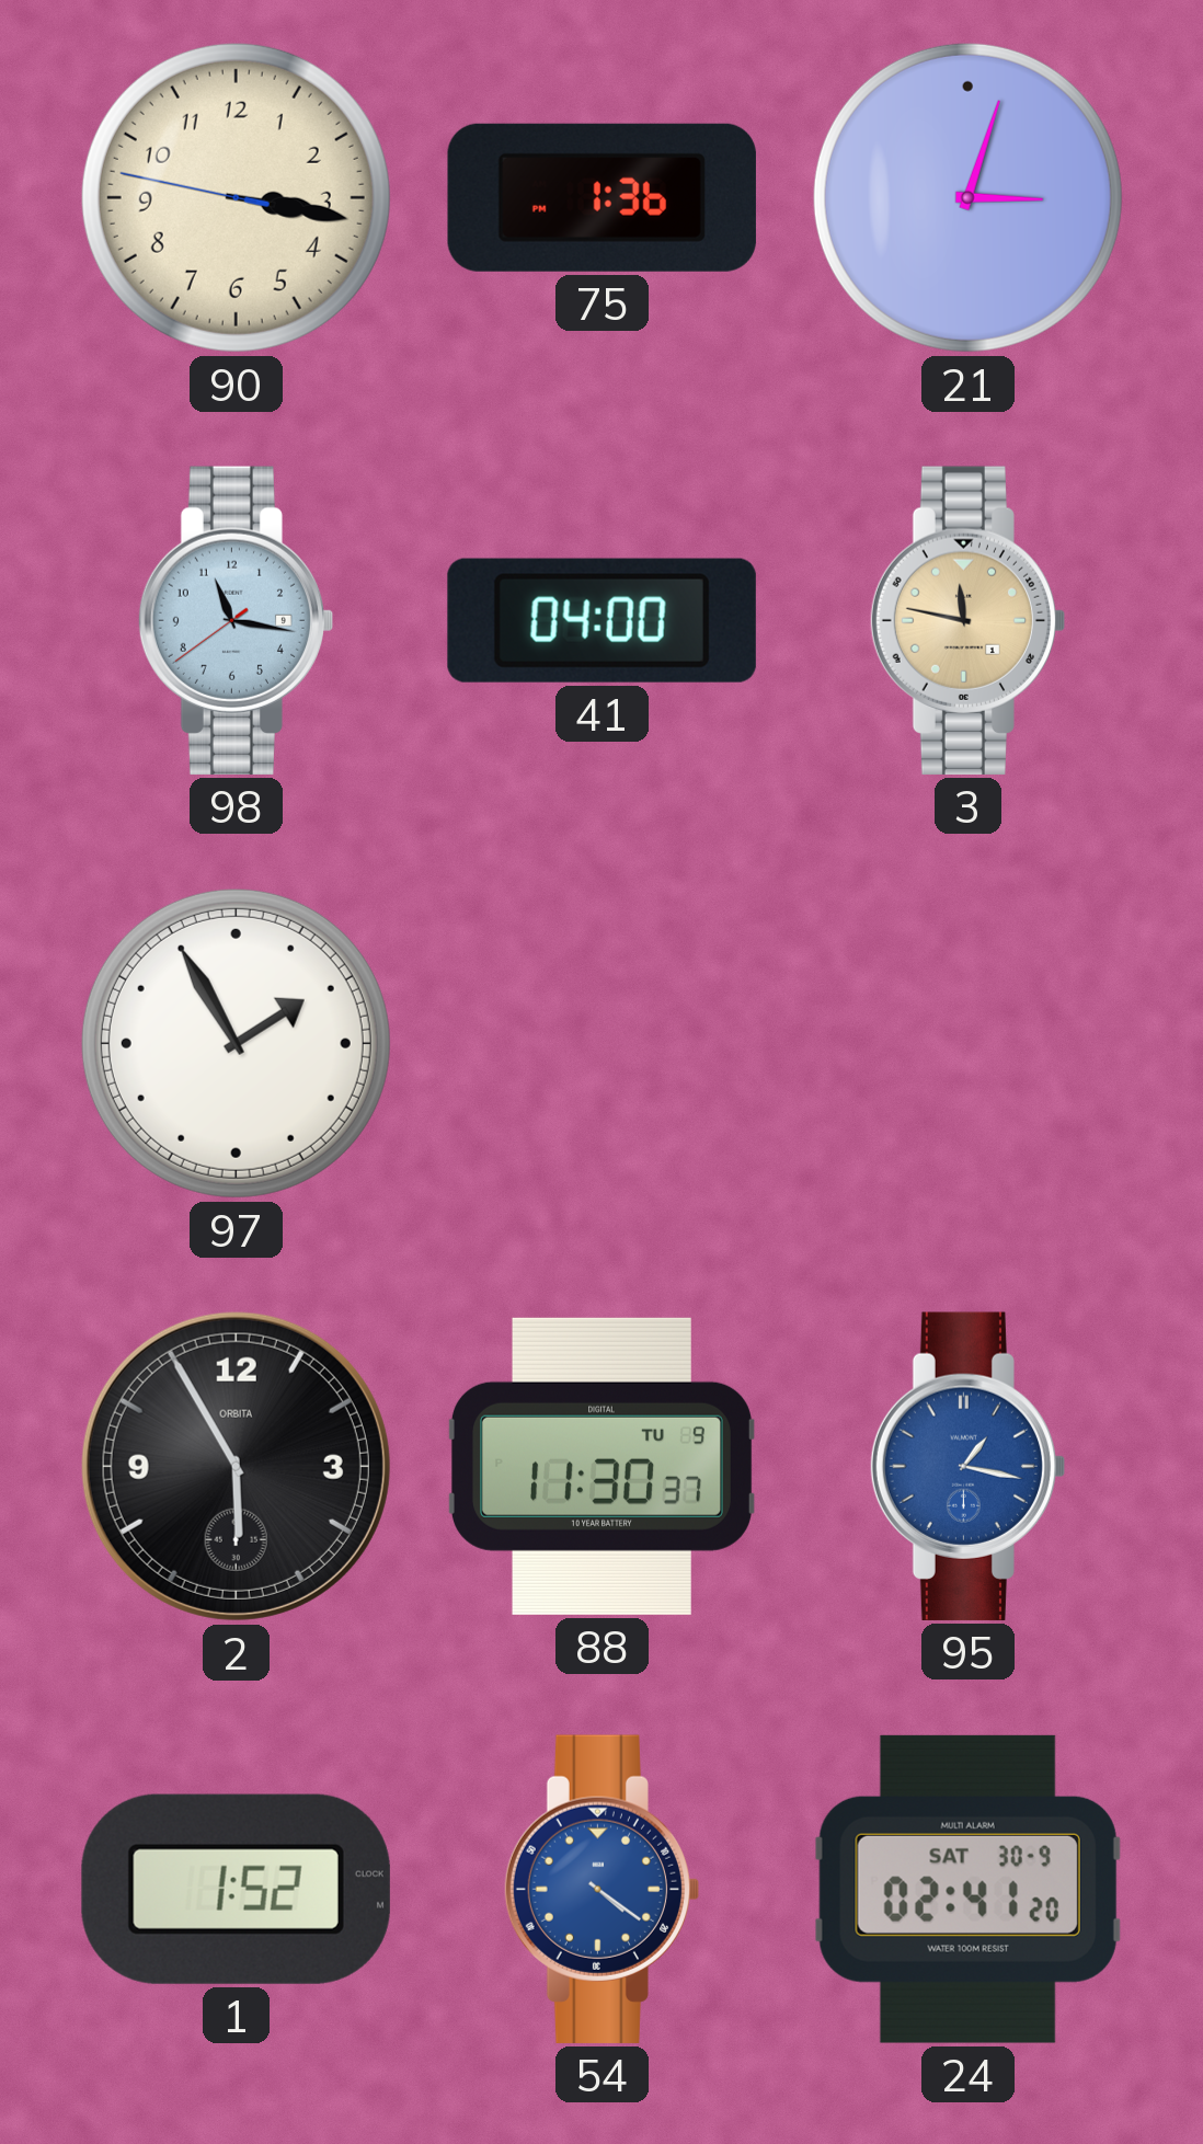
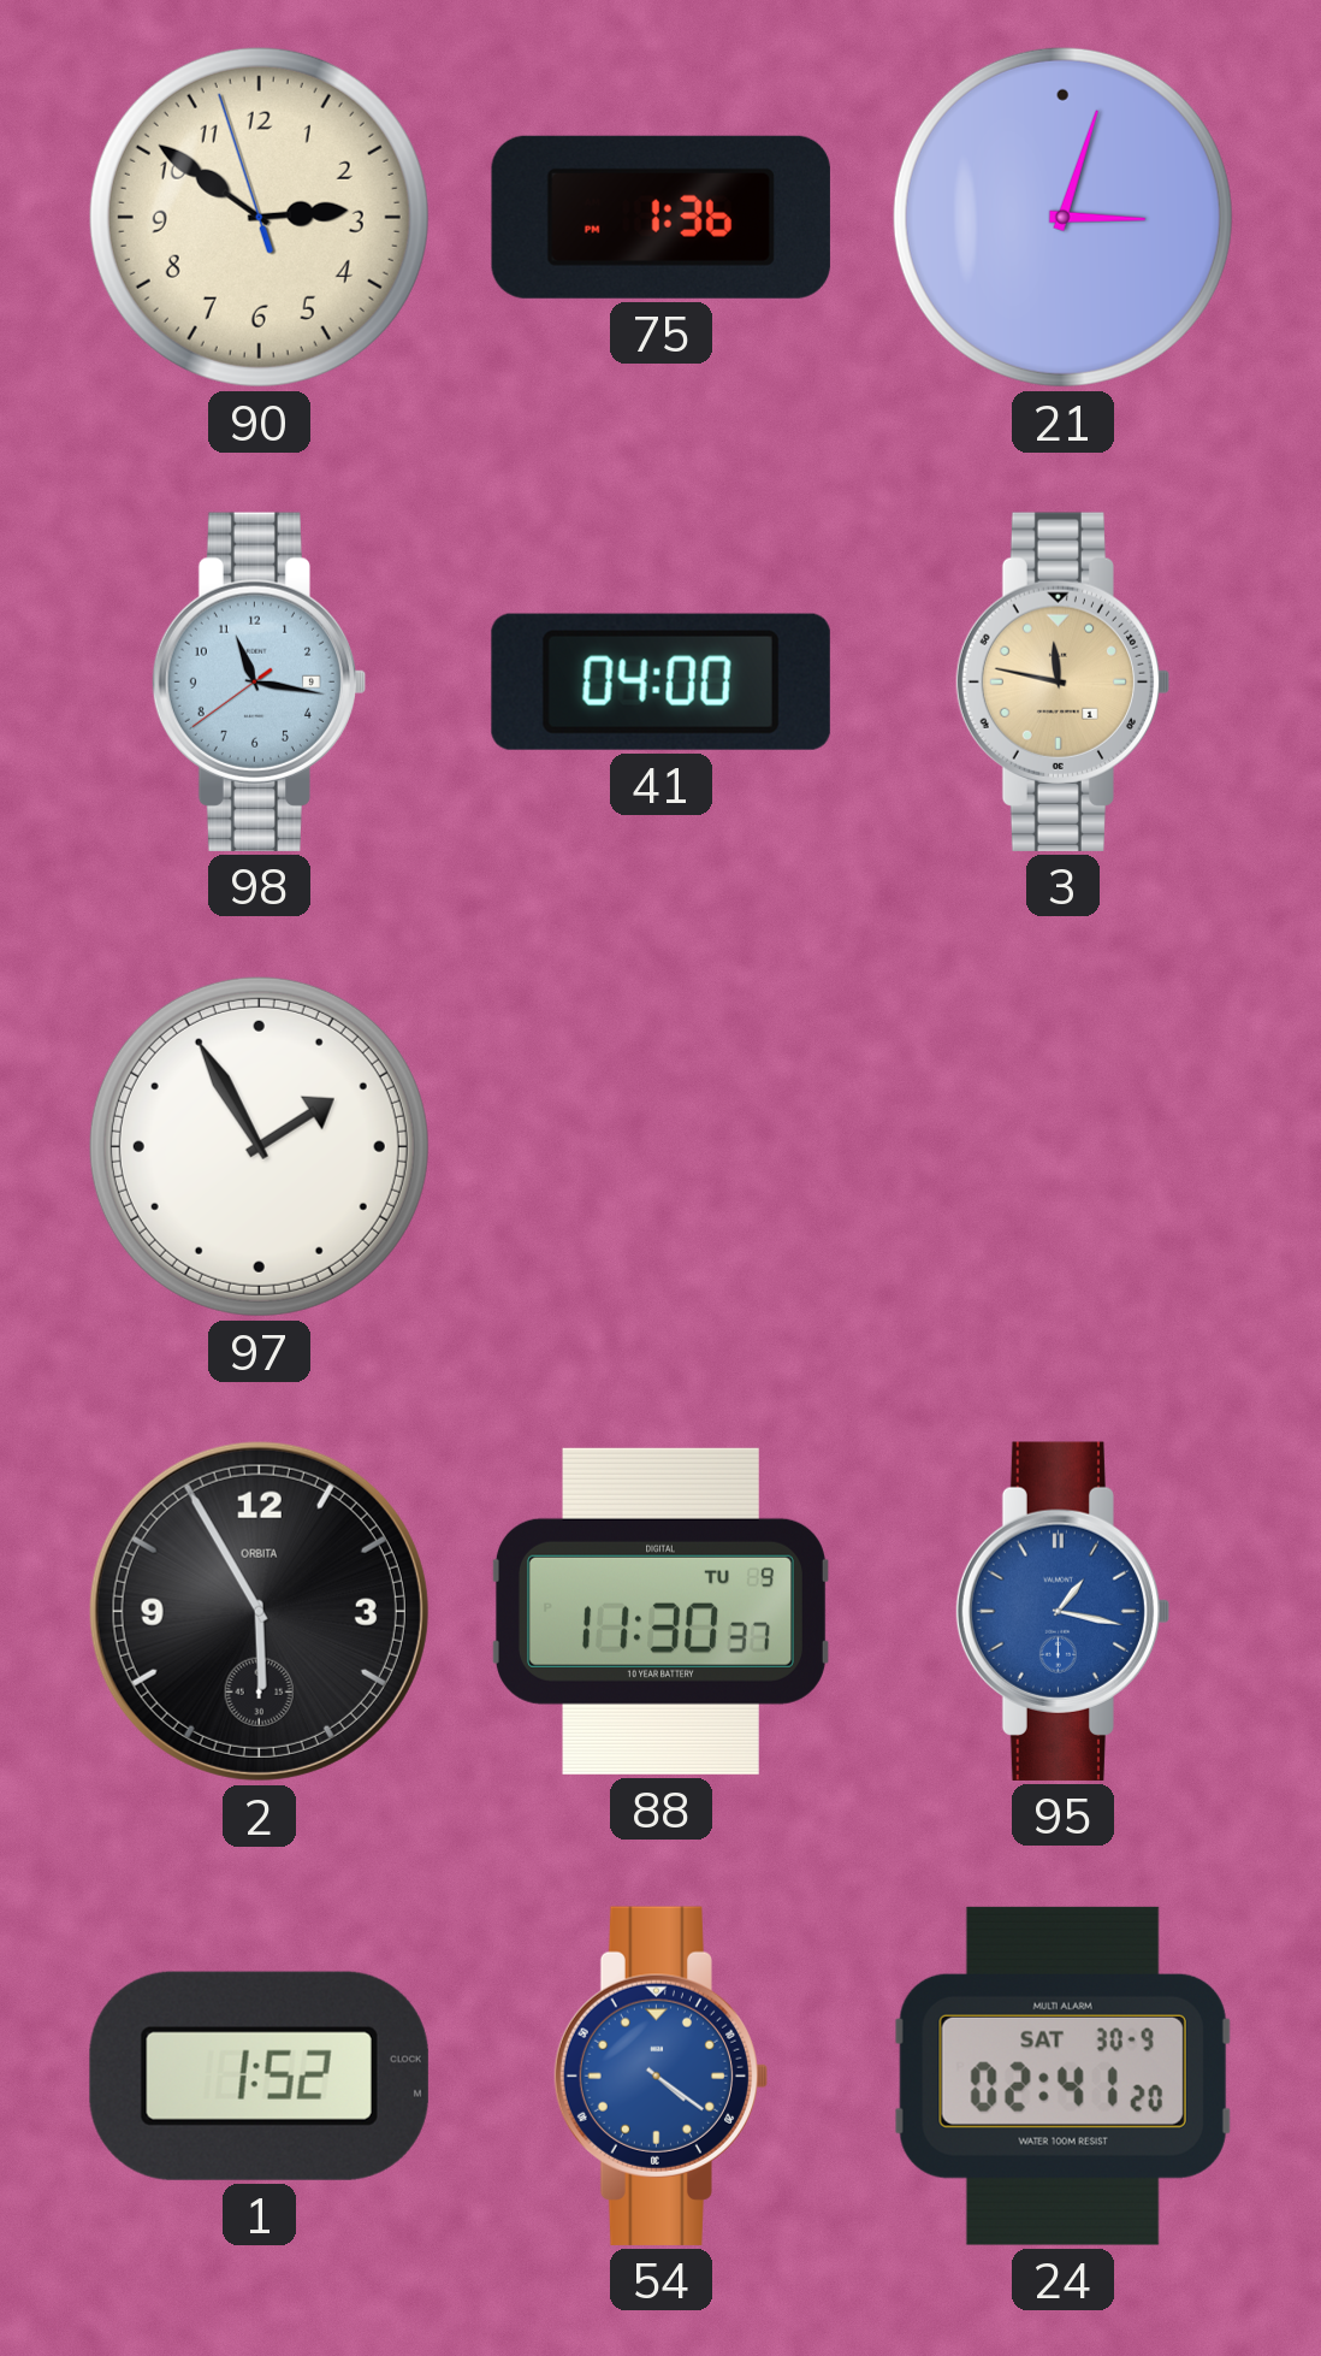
90: 3:16 -> 2:50
